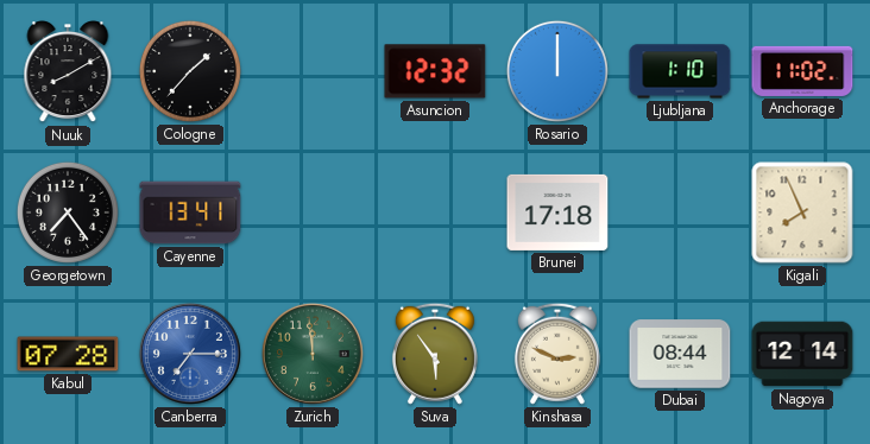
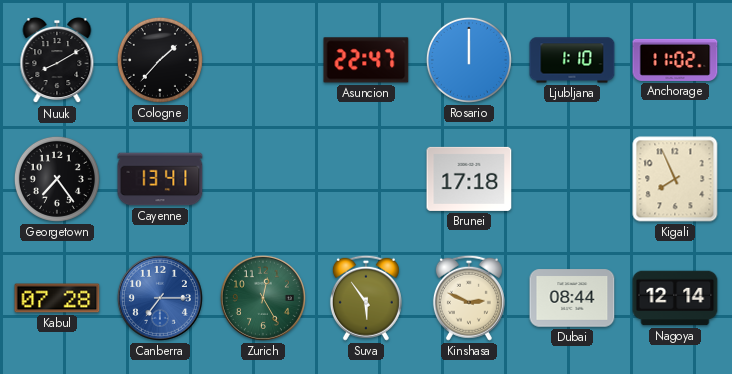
Asuncion: 12:32 -> 22:47
Zurich: 11:59 -> 12:25
